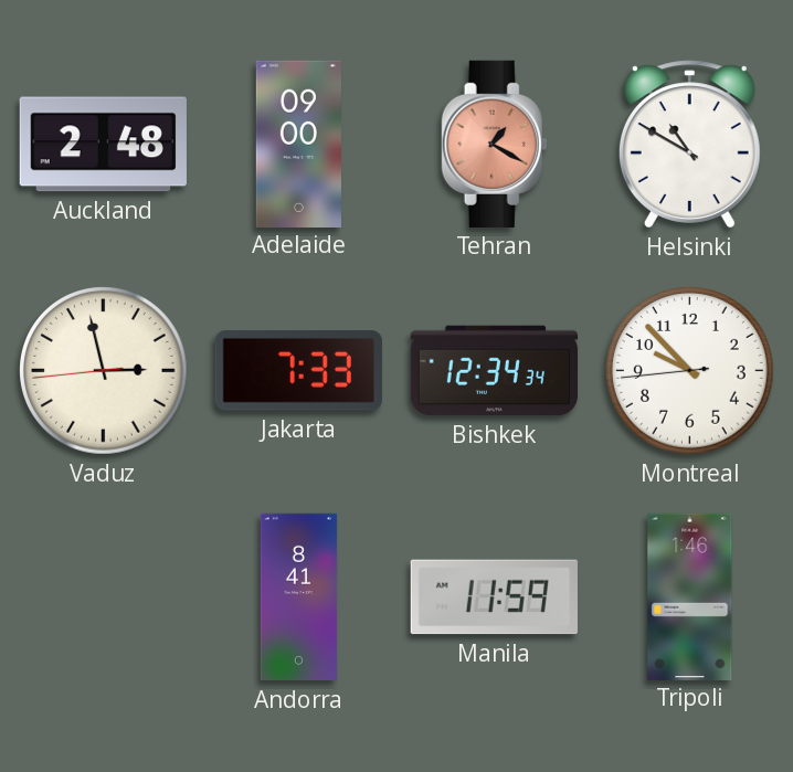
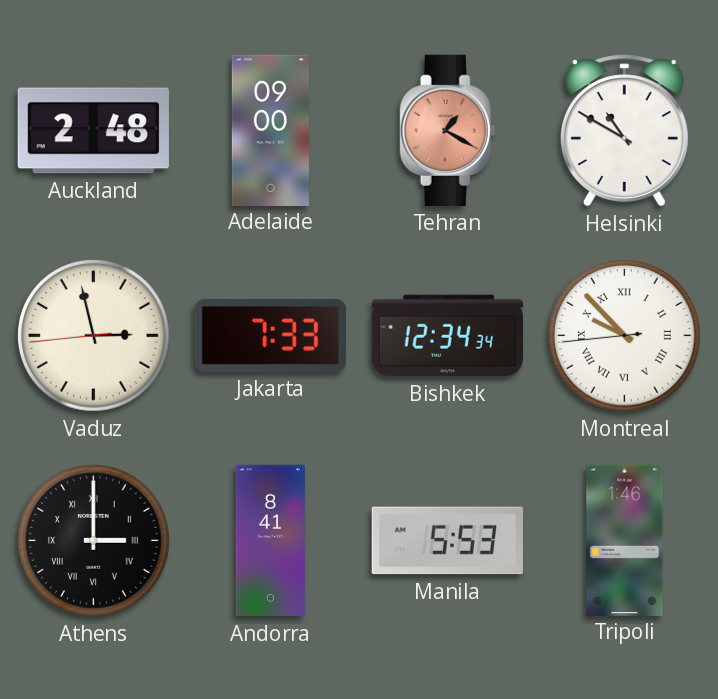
Montreal numerals: Arabic -> Roman
Athens: none -> 3:00
Manila: 11:59 -> 5:53
